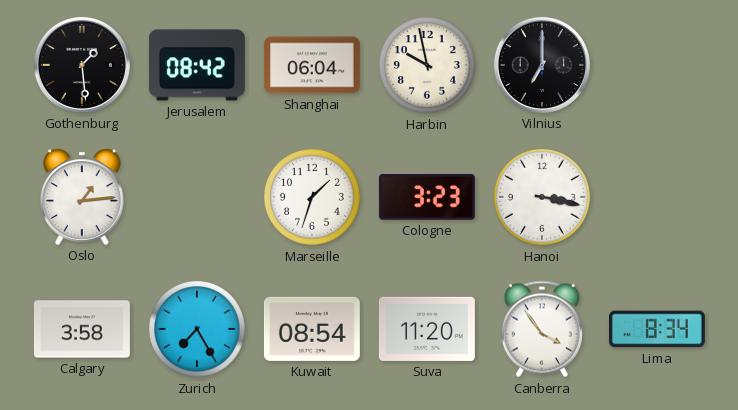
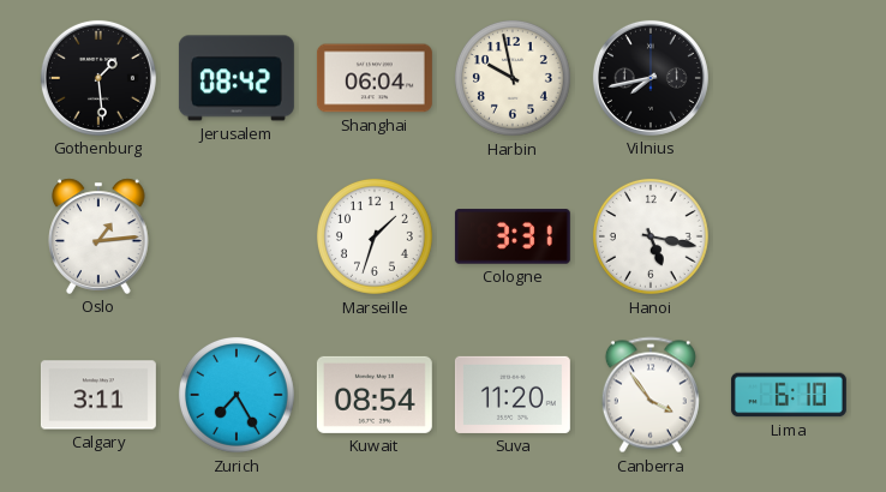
Vilnius: 7:00 -> 7:43
Cologne: 3:23 -> 3:31
Hanoi: 3:17 -> 5:17
Calgary: 3:58 -> 3:11
Lima: 8:34 -> 6:10
